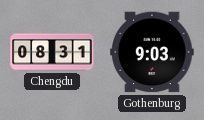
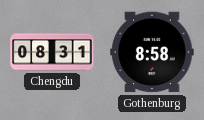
Gothenburg: 9:03 -> 8:58
